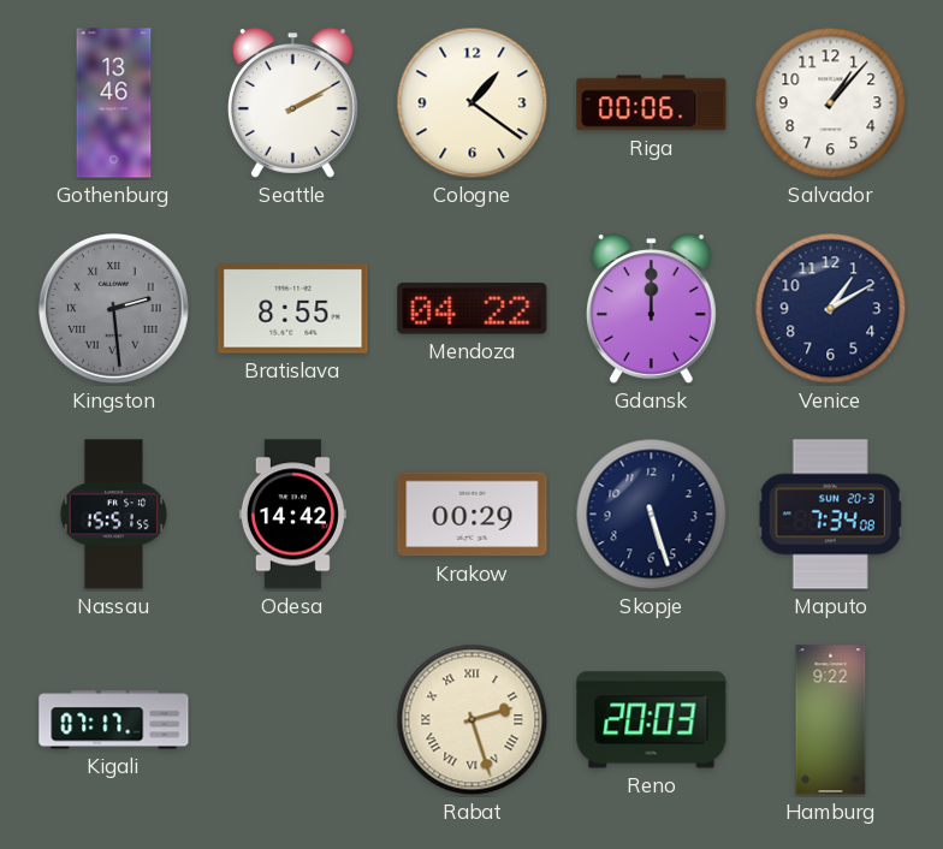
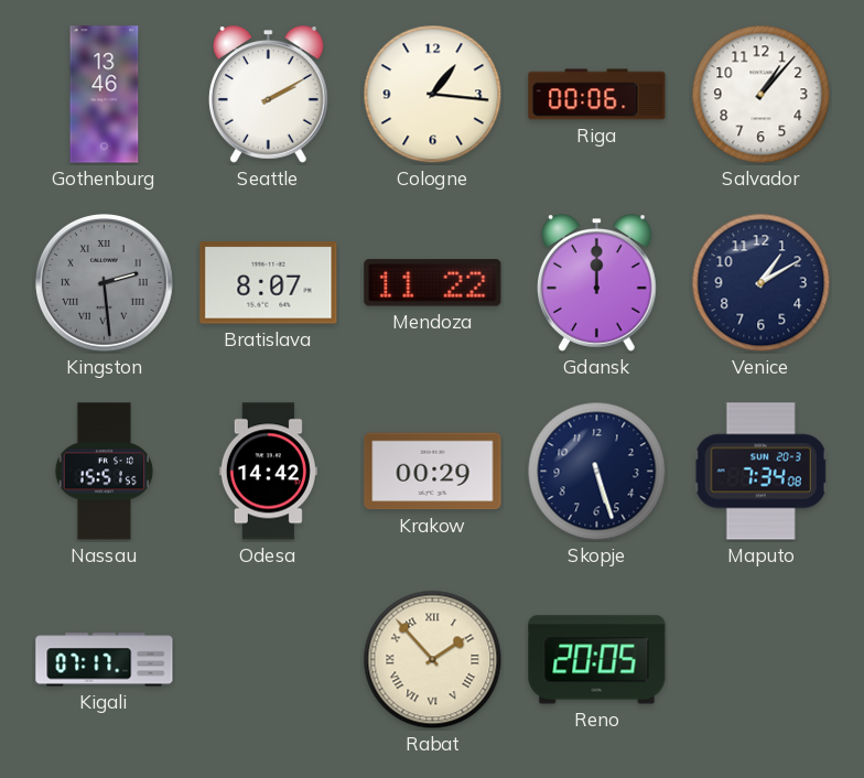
Cologne: 1:21 -> 1:16
Bratislava: 8:55 -> 8:07
Mendoza: 04:22 -> 11:22
Rabat: 2:27 -> 1:53
Reno: 20:03 -> 20:05
Hamburg: 9:22 -> none
